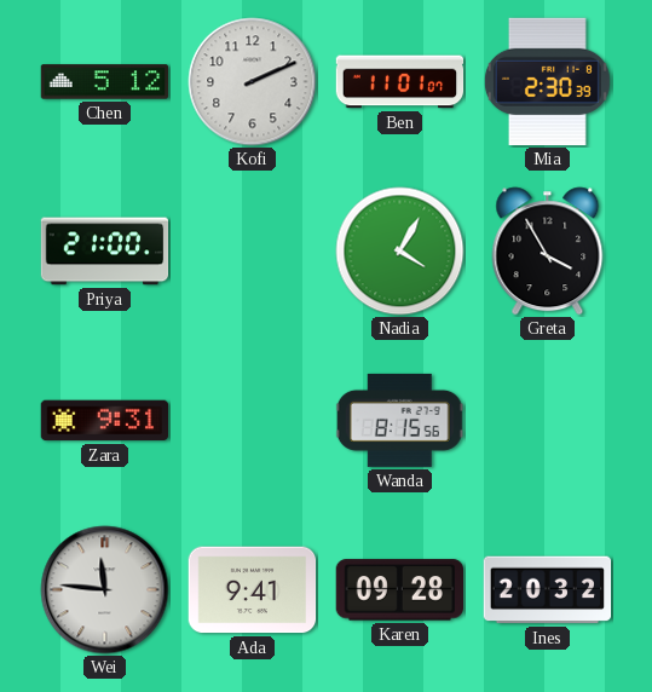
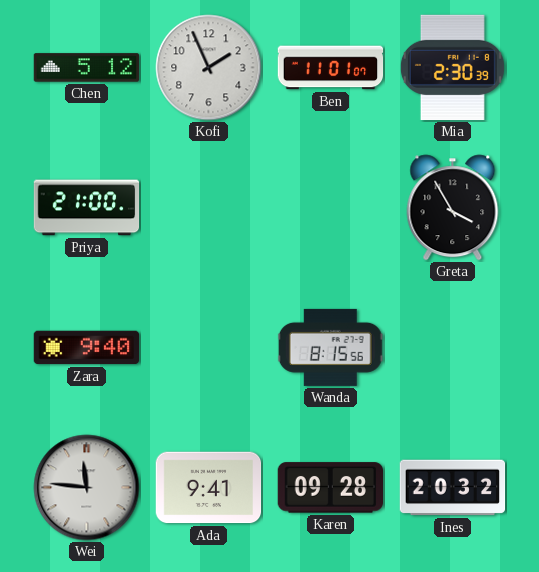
Kofi: 2:11 -> 1:56
Nadia: 4:05 -> none
Zara: 9:31 -> 9:40
